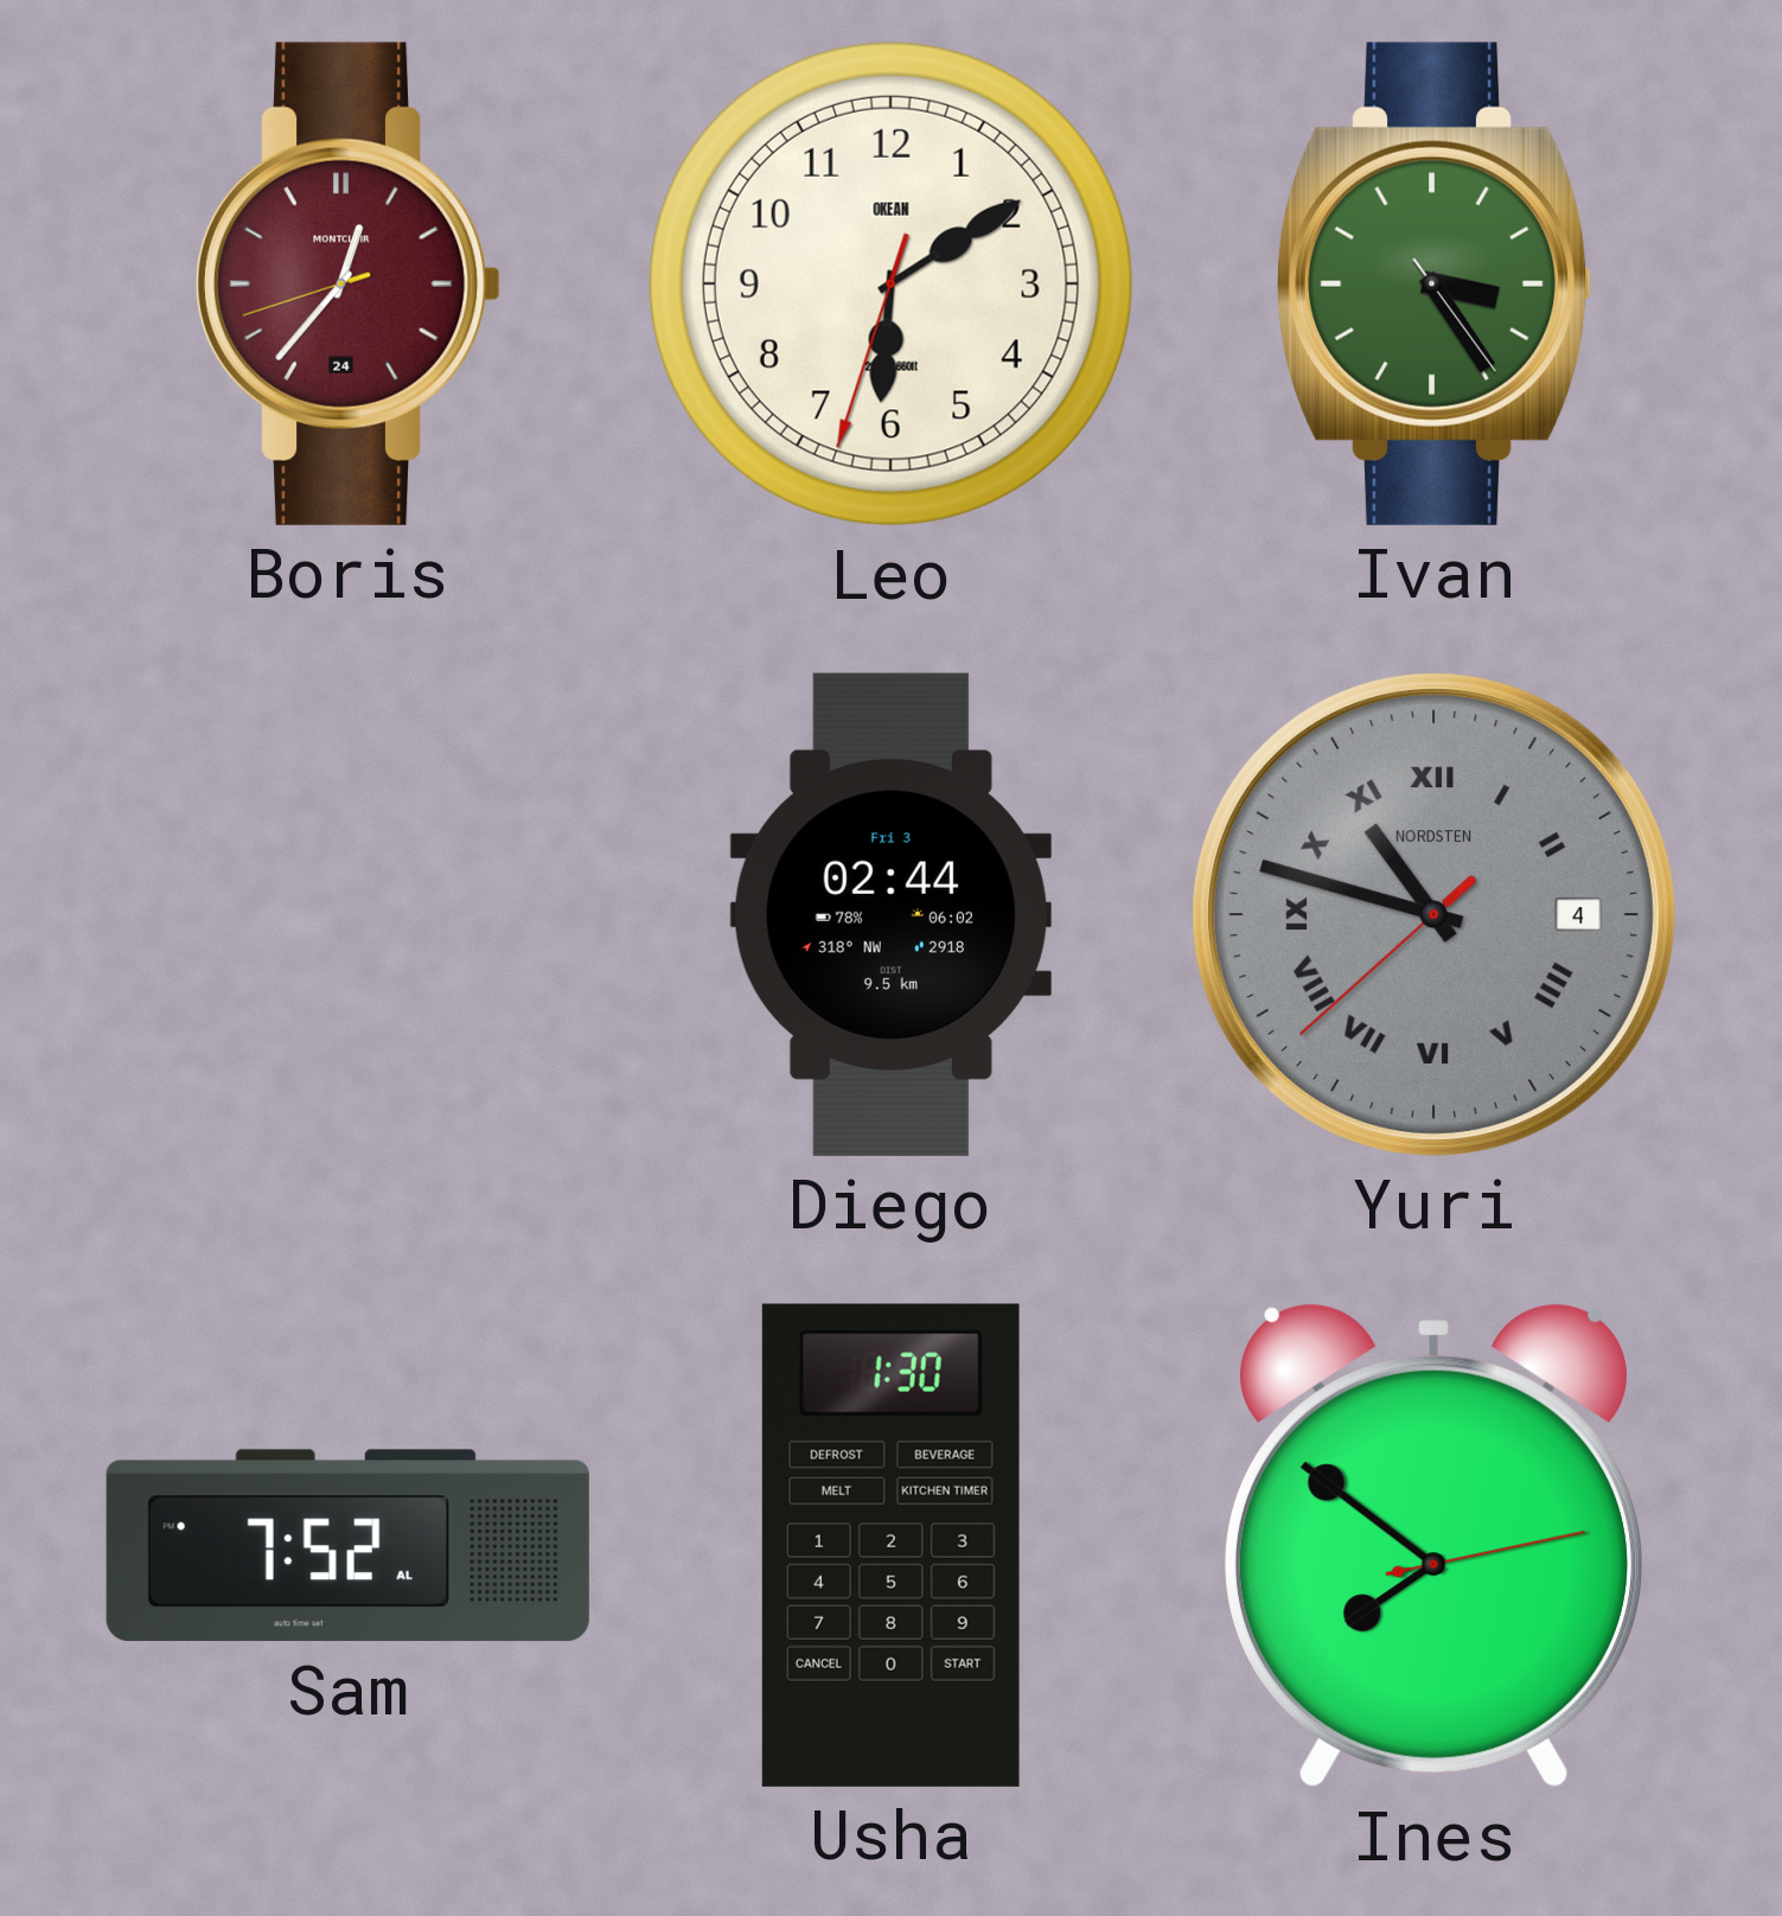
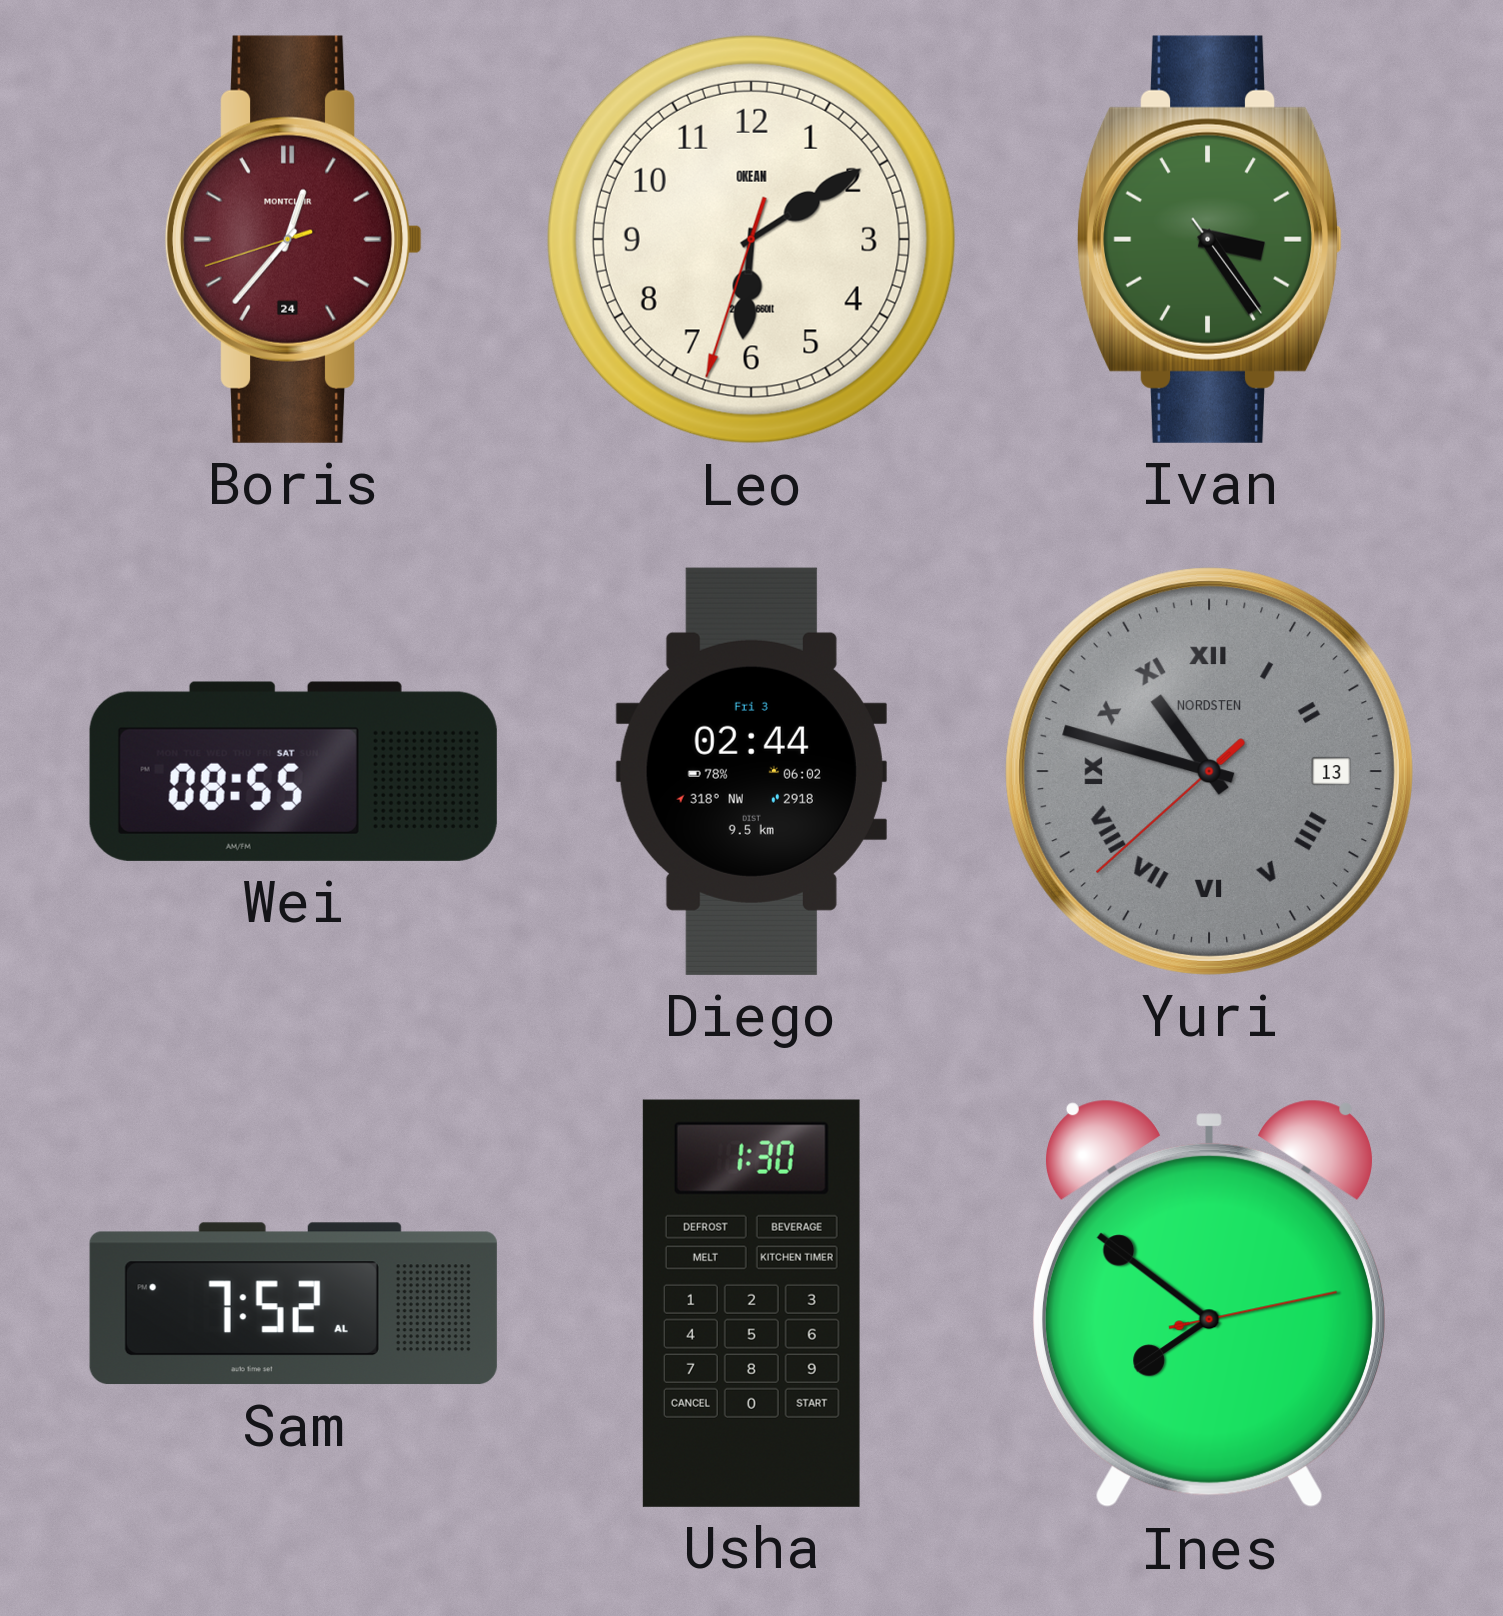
Wei: none -> 08:55
Yuri date: 4 -> 13
